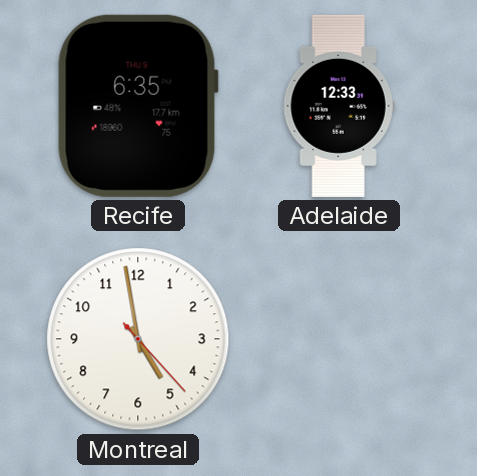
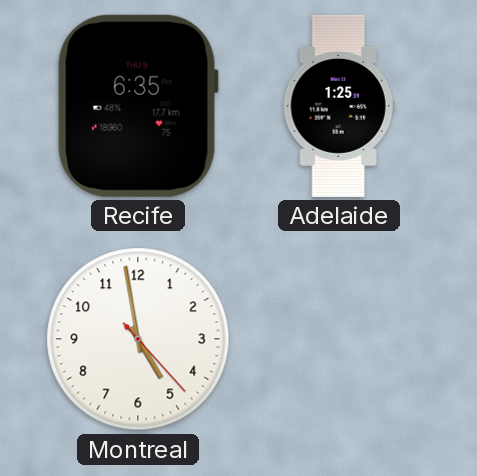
Adelaide: 12:33 -> 1:25
